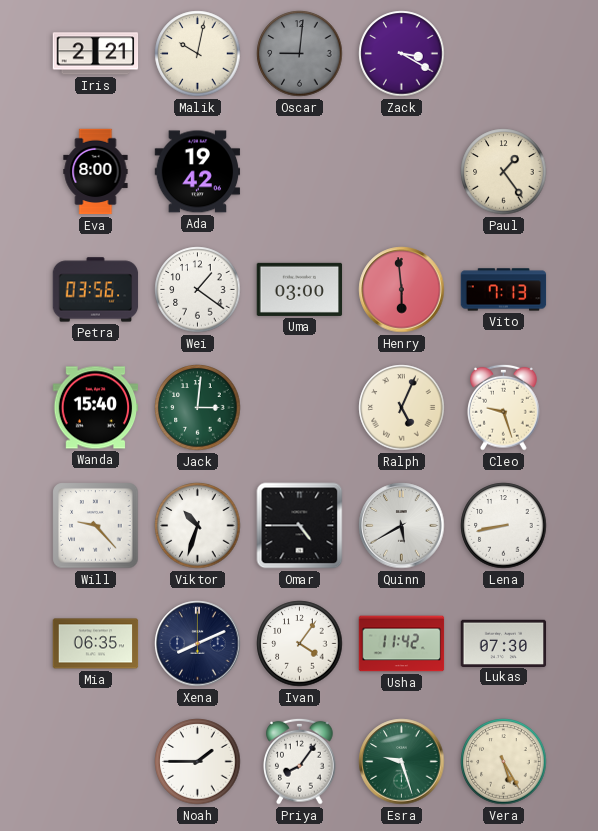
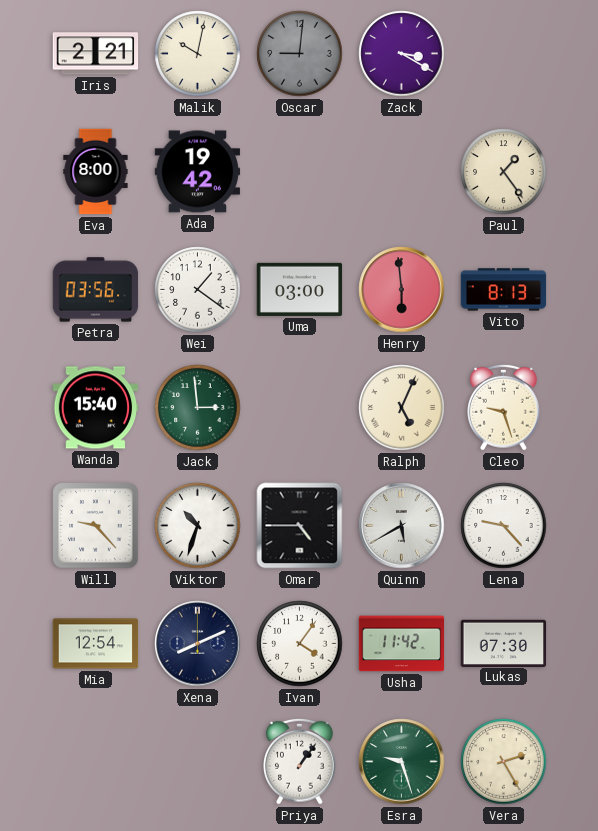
Vito: 7:13 -> 8:13
Jack: 3:01 -> 2:59
Lena: 8:43 -> 9:23
Mia: 06:35 -> 12:54
Noah: 1:45 -> none
Priya: 8:06 -> 1:06
Vera: 5:25 -> 2:25
